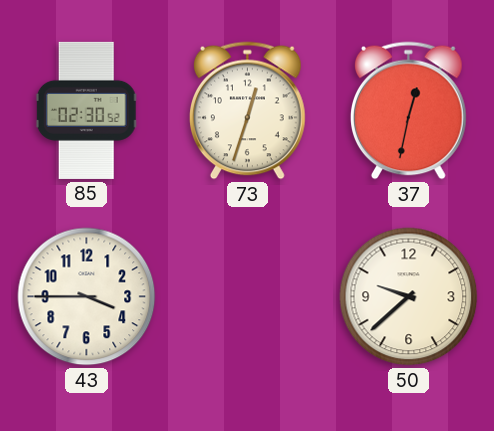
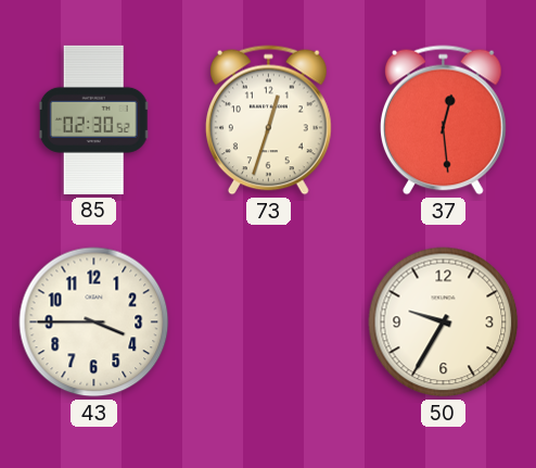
37: 12:32 -> 12:29
50: 9:38 -> 9:35
